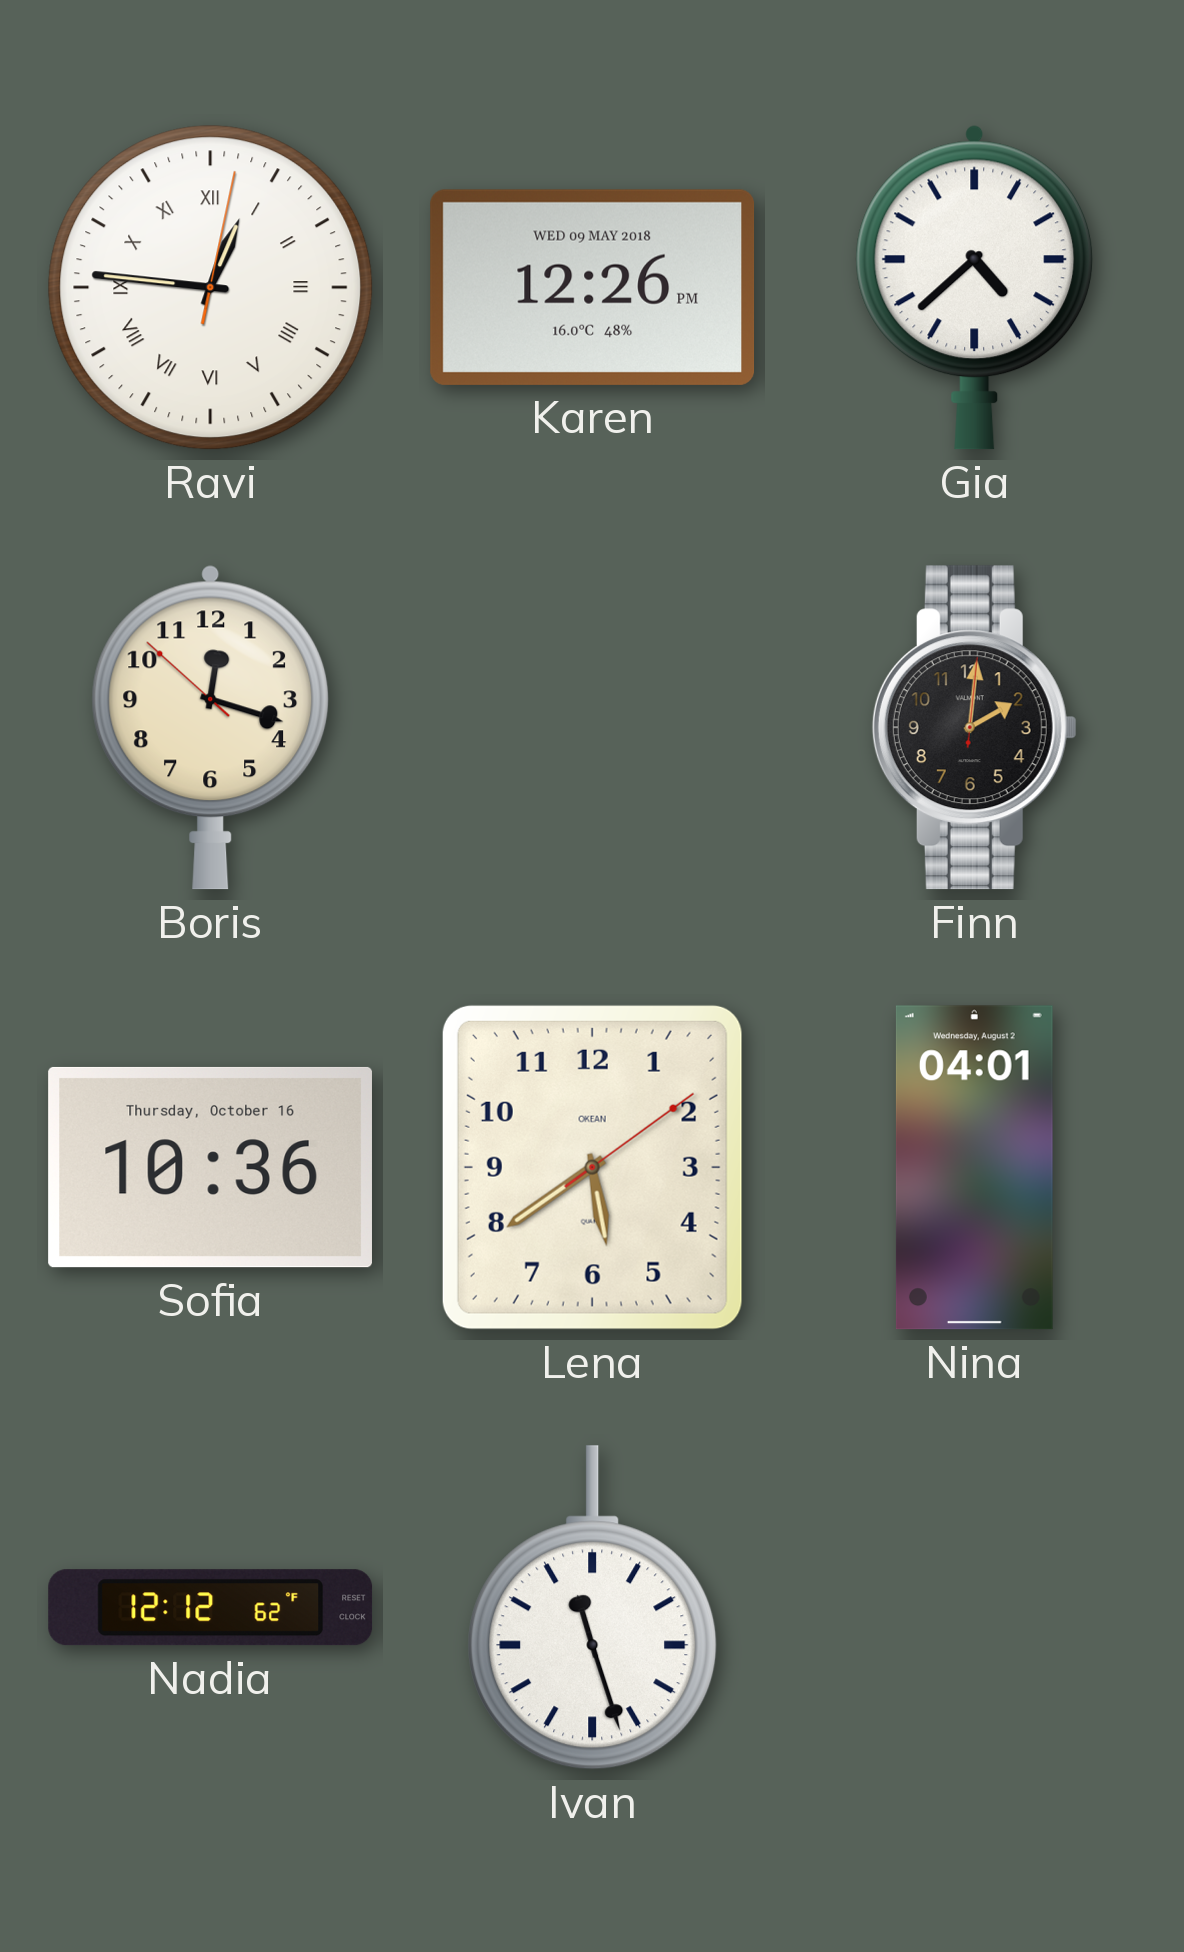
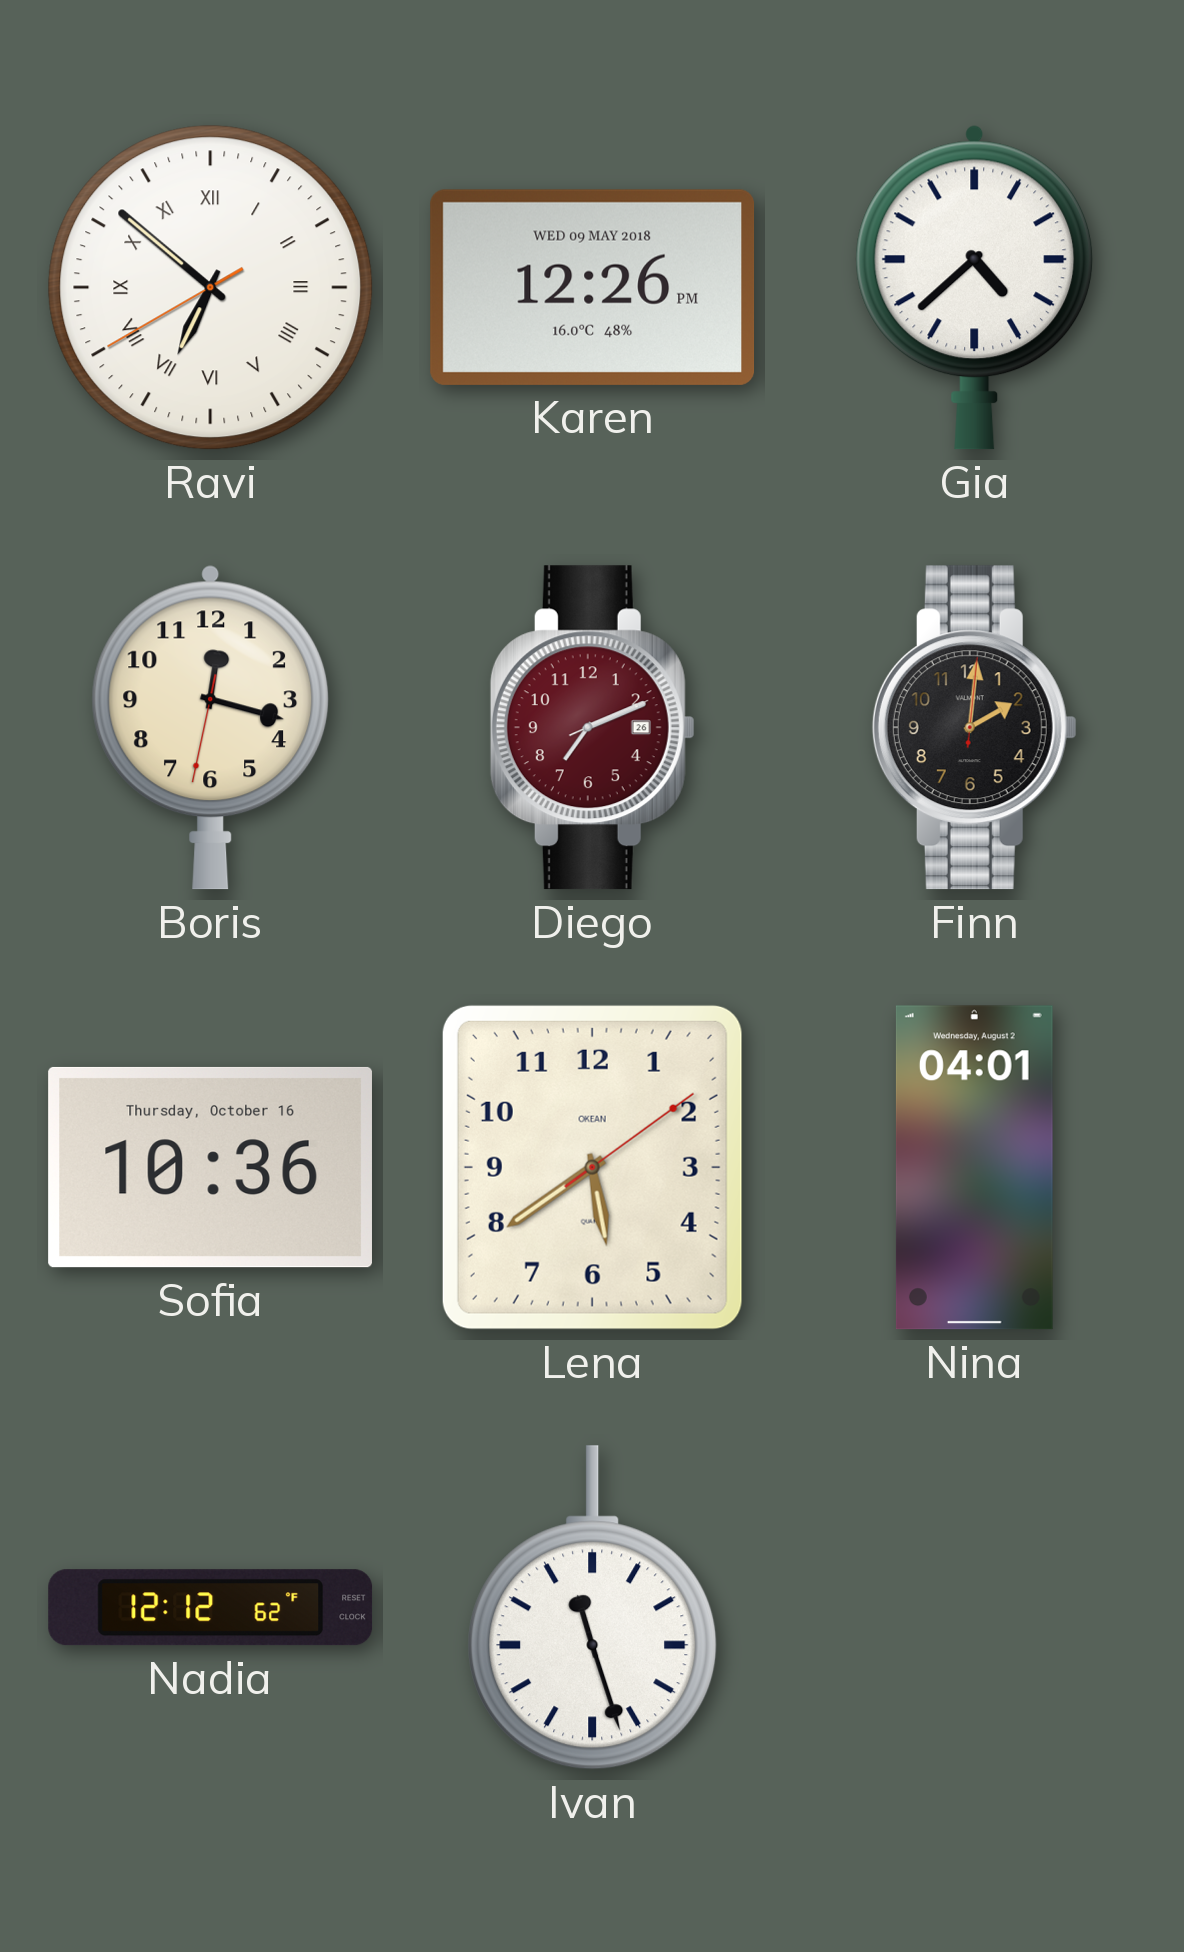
Ravi: 12:46 -> 6:51
Boris: 12:17:52 -> 12:17:32
Diego: none -> 7:11
